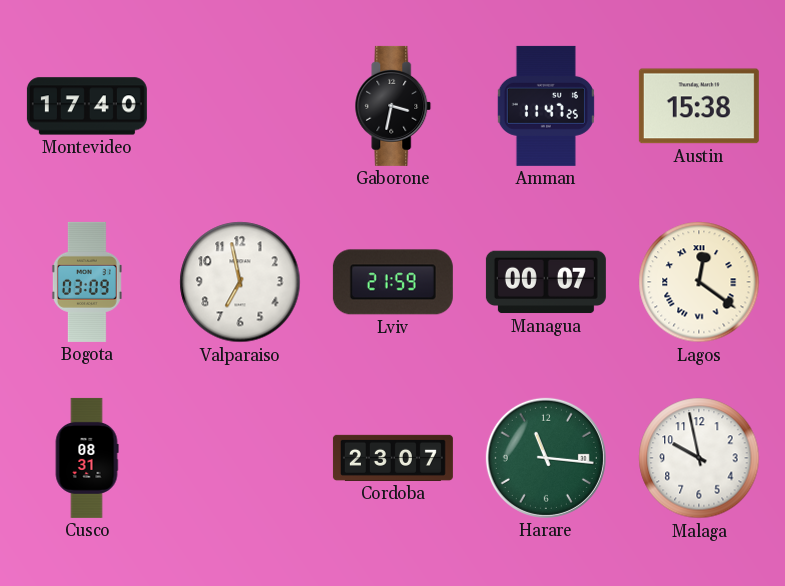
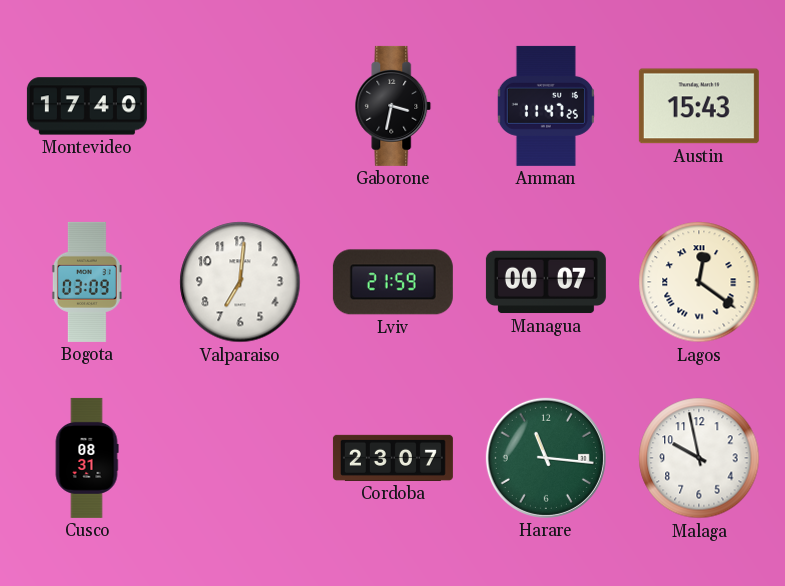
Austin: 15:38 -> 15:43
Valparaiso: 6:58 -> 7:01
